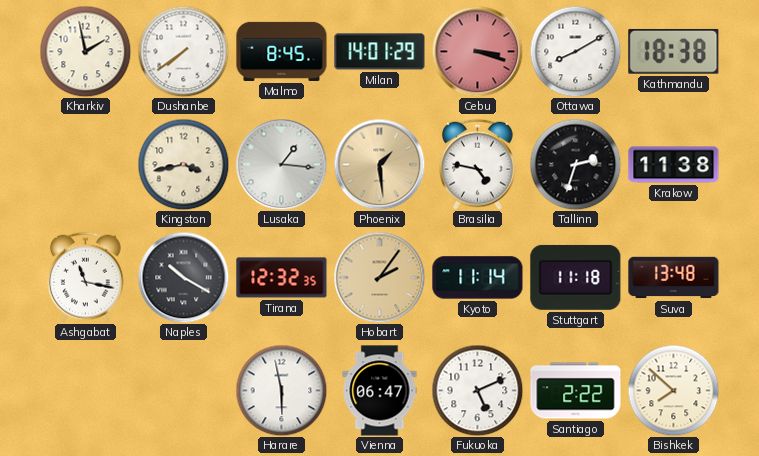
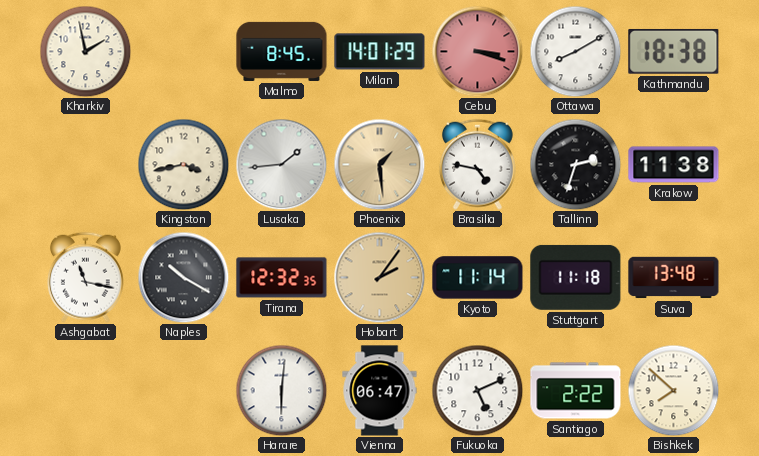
Dushanbe: 7:39 -> none
Lusaka: 1:16 -> 1:44
Harare: 5:58 -> 6:01
